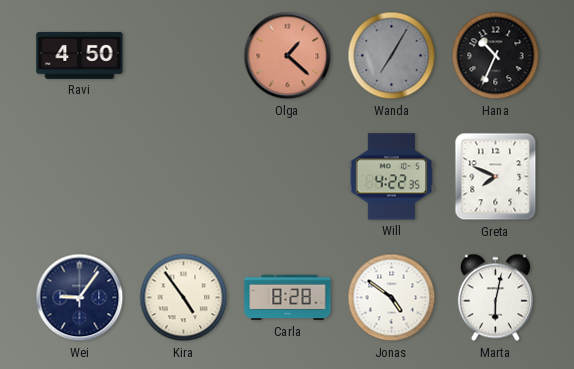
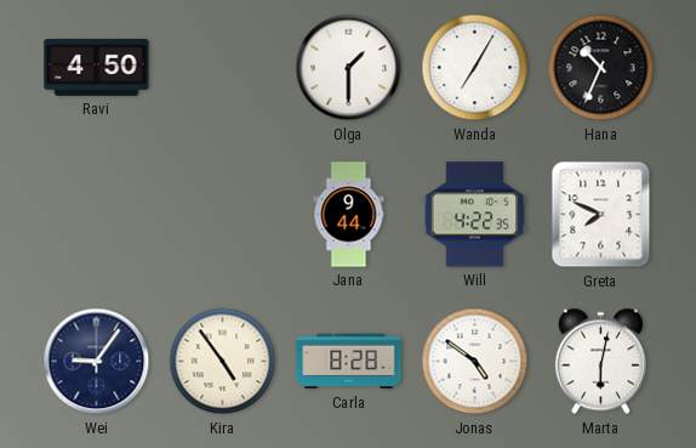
Olga: 1:22 -> 1:30
Olga dial: salmon -> white
Wanda dial: grey -> white
Jana: none -> 9:44
